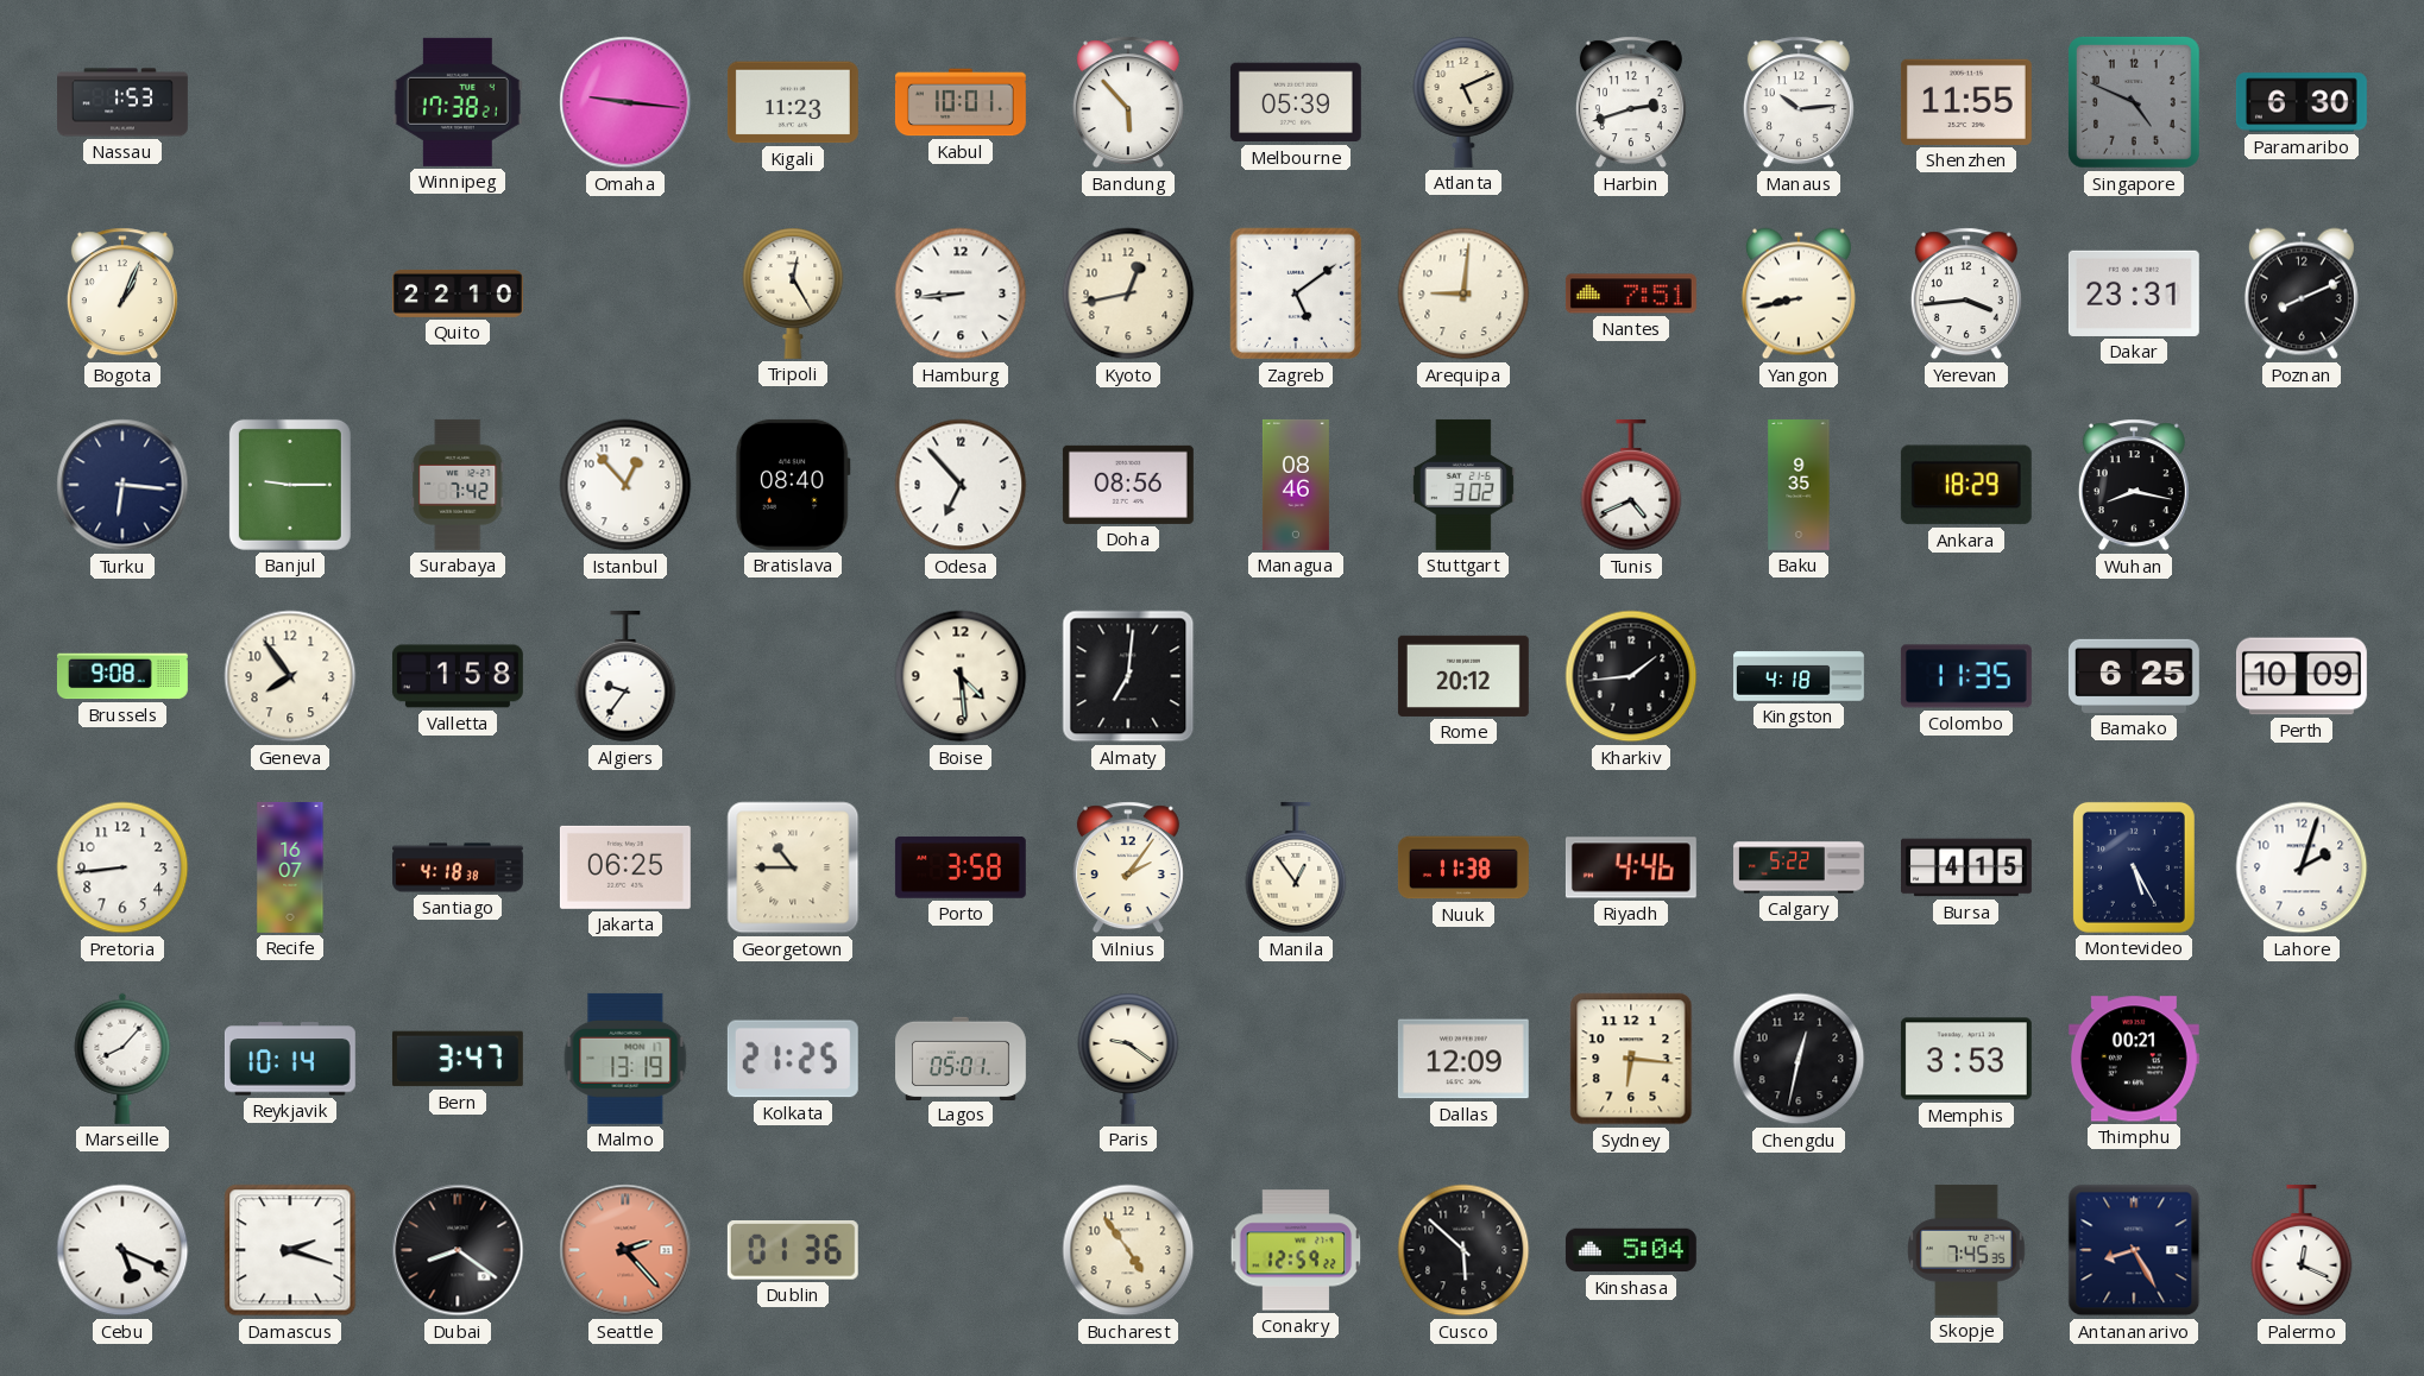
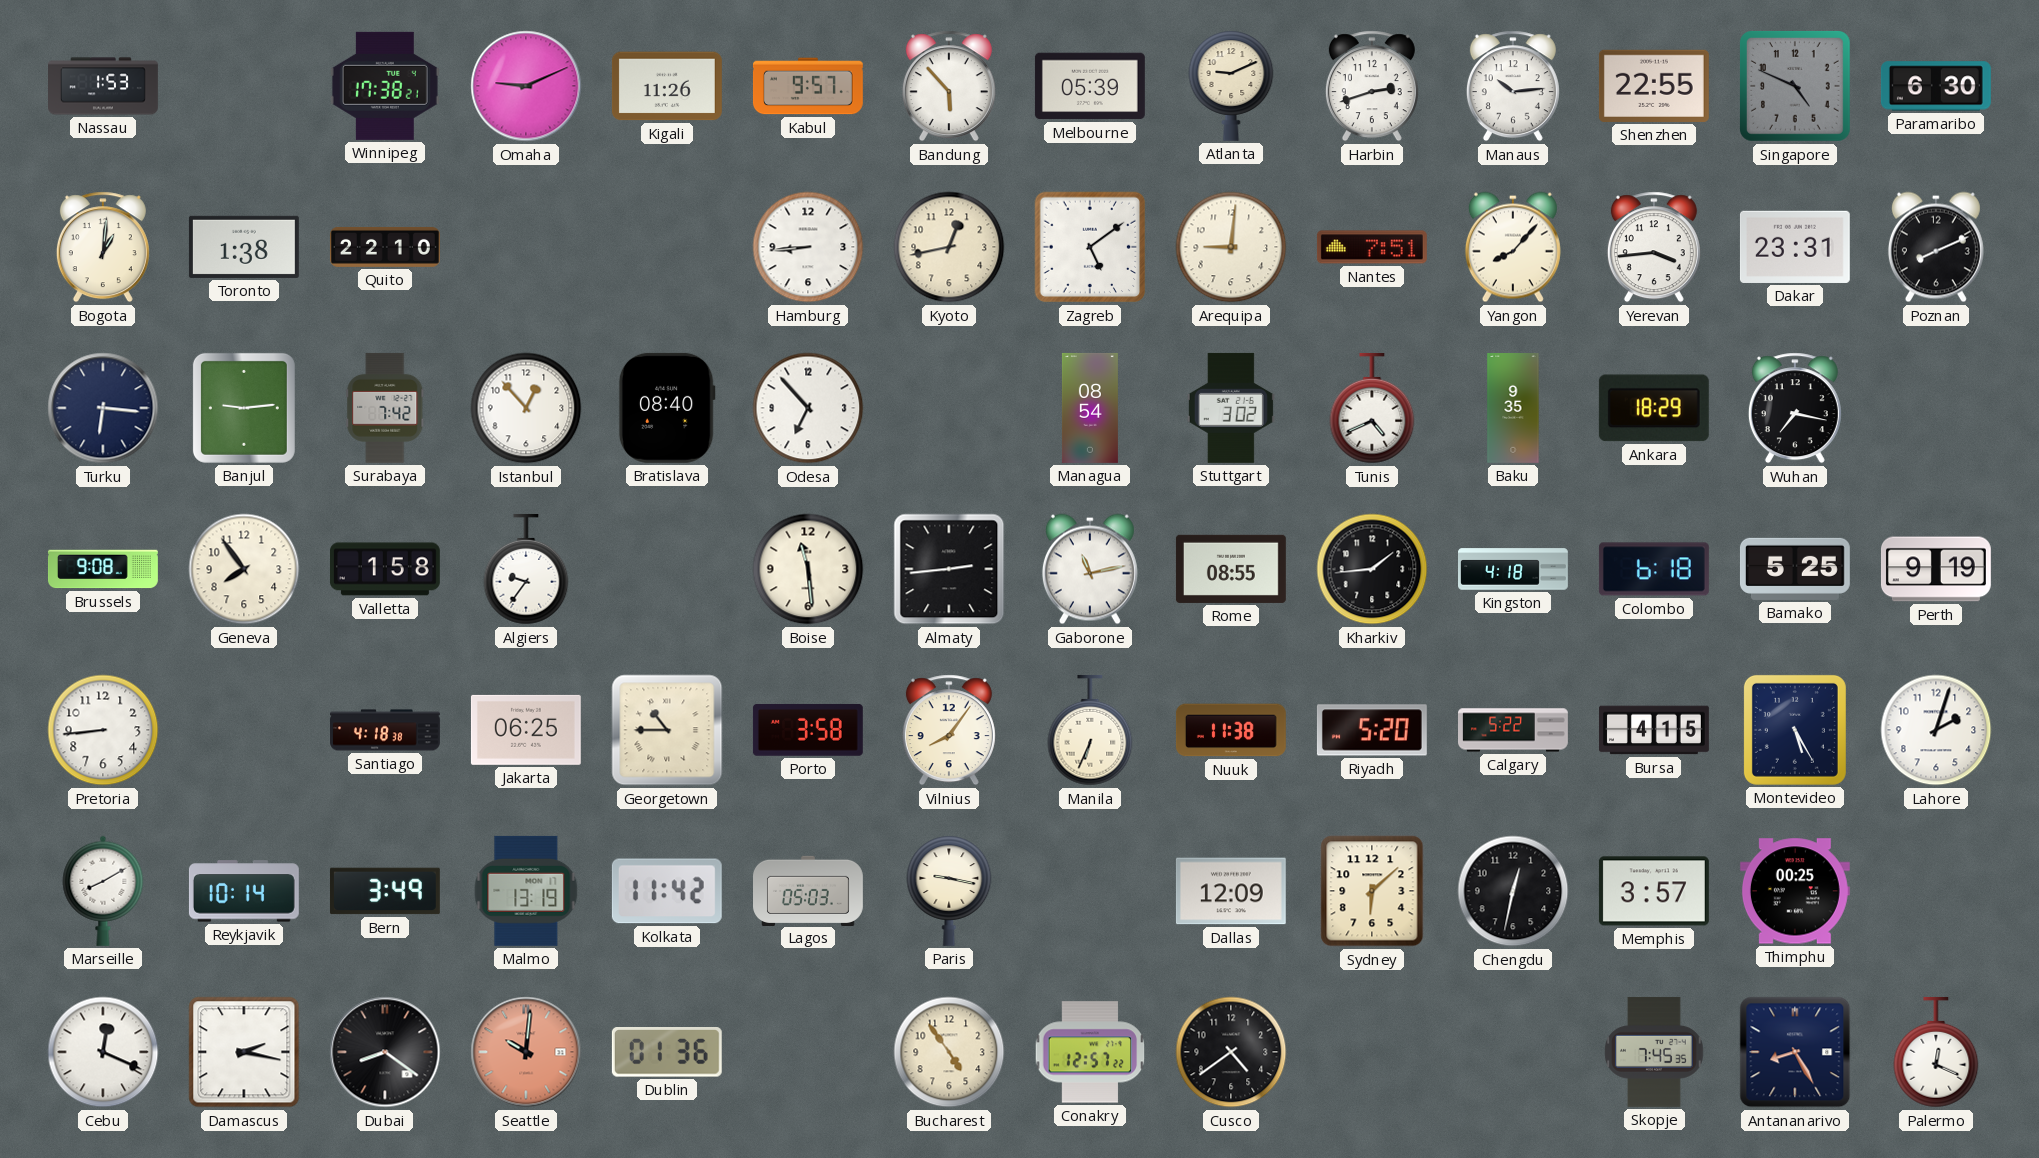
Omaha: 9:16 -> 9:11
Kigali: 11:23 -> 11:26
Kabul: 10:01 -> 9:57
Atlanta: 5:11 -> 9:11
Shenzhen: 11:55 -> 22:55
Bogota: 1:04 -> 1:01
Toronto: none -> 1:38
Tripoli: 12:25 -> none
Yangon: 8:43 -> 8:07
Banjul: 9:15 -> 9:14
Doha: 08:56 -> none
Managua: 08:46 -> 08:54
Wuhan: 8:17 -> 7:17
Boise: 4:29 -> 11:29
Almaty: 7:01 -> 2:44
Gaborone: none -> 11:13
Rome: 20:12 -> 08:55
Colombo: 11:35 -> 6:18
Bamako: 6:25 -> 5:25
Perth: 10:09 -> 9:19
Recife: 16:07 -> none
Vilnius: 2:06 -> 8:06
Manila: 12:54 -> 6:34
Riyadh: 4:46 -> 5:20
Marseille: 8:07 -> 8:10
Bern: 3:47 -> 3:49
Kolkata: 21:25 -> 11:42
Lagos: 05:01 -> 05:03
Paris: 9:21 -> 9:17
Sydney: 6:16 -> 6:08
Memphis: 3:53 -> 3:57
Thimphu: 00:21 -> 00:25
Cebu: 5:19 -> 12:19
Damascus: 2:18 -> 2:17
Seattle: 2:23 -> 10:01
Conakry: 12:59 -> 12:57
Cusco: 5:52 -> 4:39
Kinshasa: 5:04 -> none
